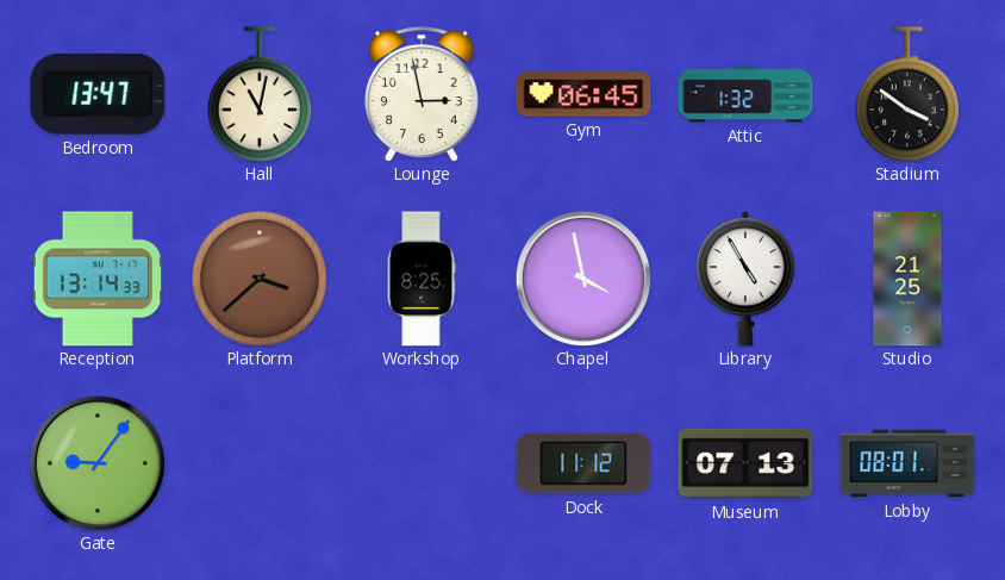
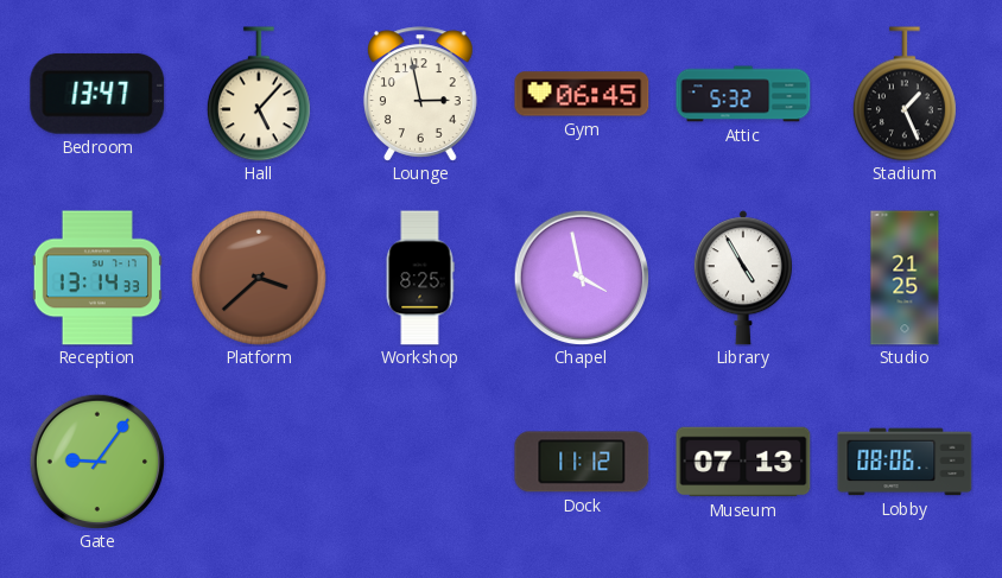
Hall: 11:02 -> 5:07
Attic: 1:32 -> 5:32
Stadium: 3:51 -> 1:26
Lobby: 08:01 -> 08:06
